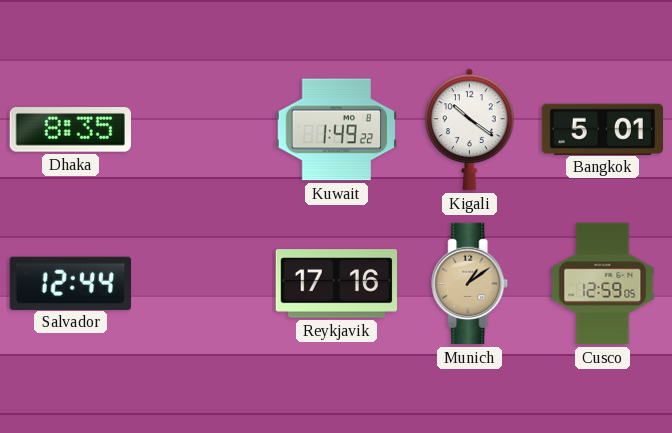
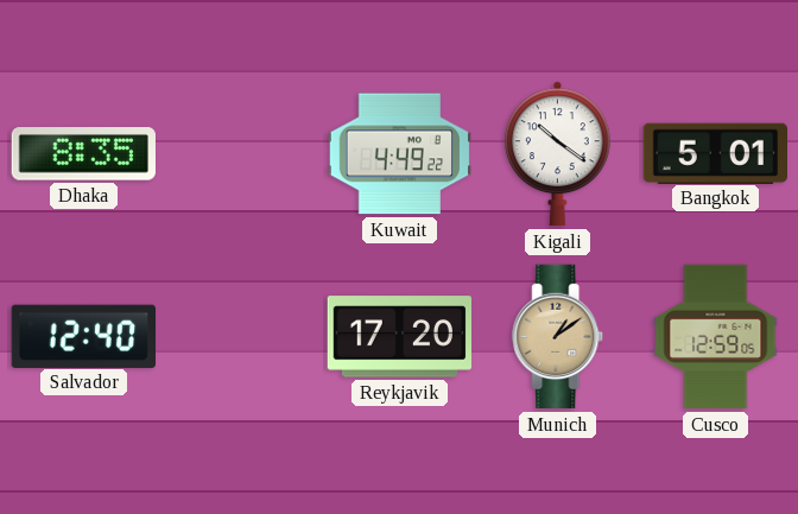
Kuwait: 1:49 -> 4:49
Salvador: 12:44 -> 12:40
Reykjavik: 17:16 -> 17:20
